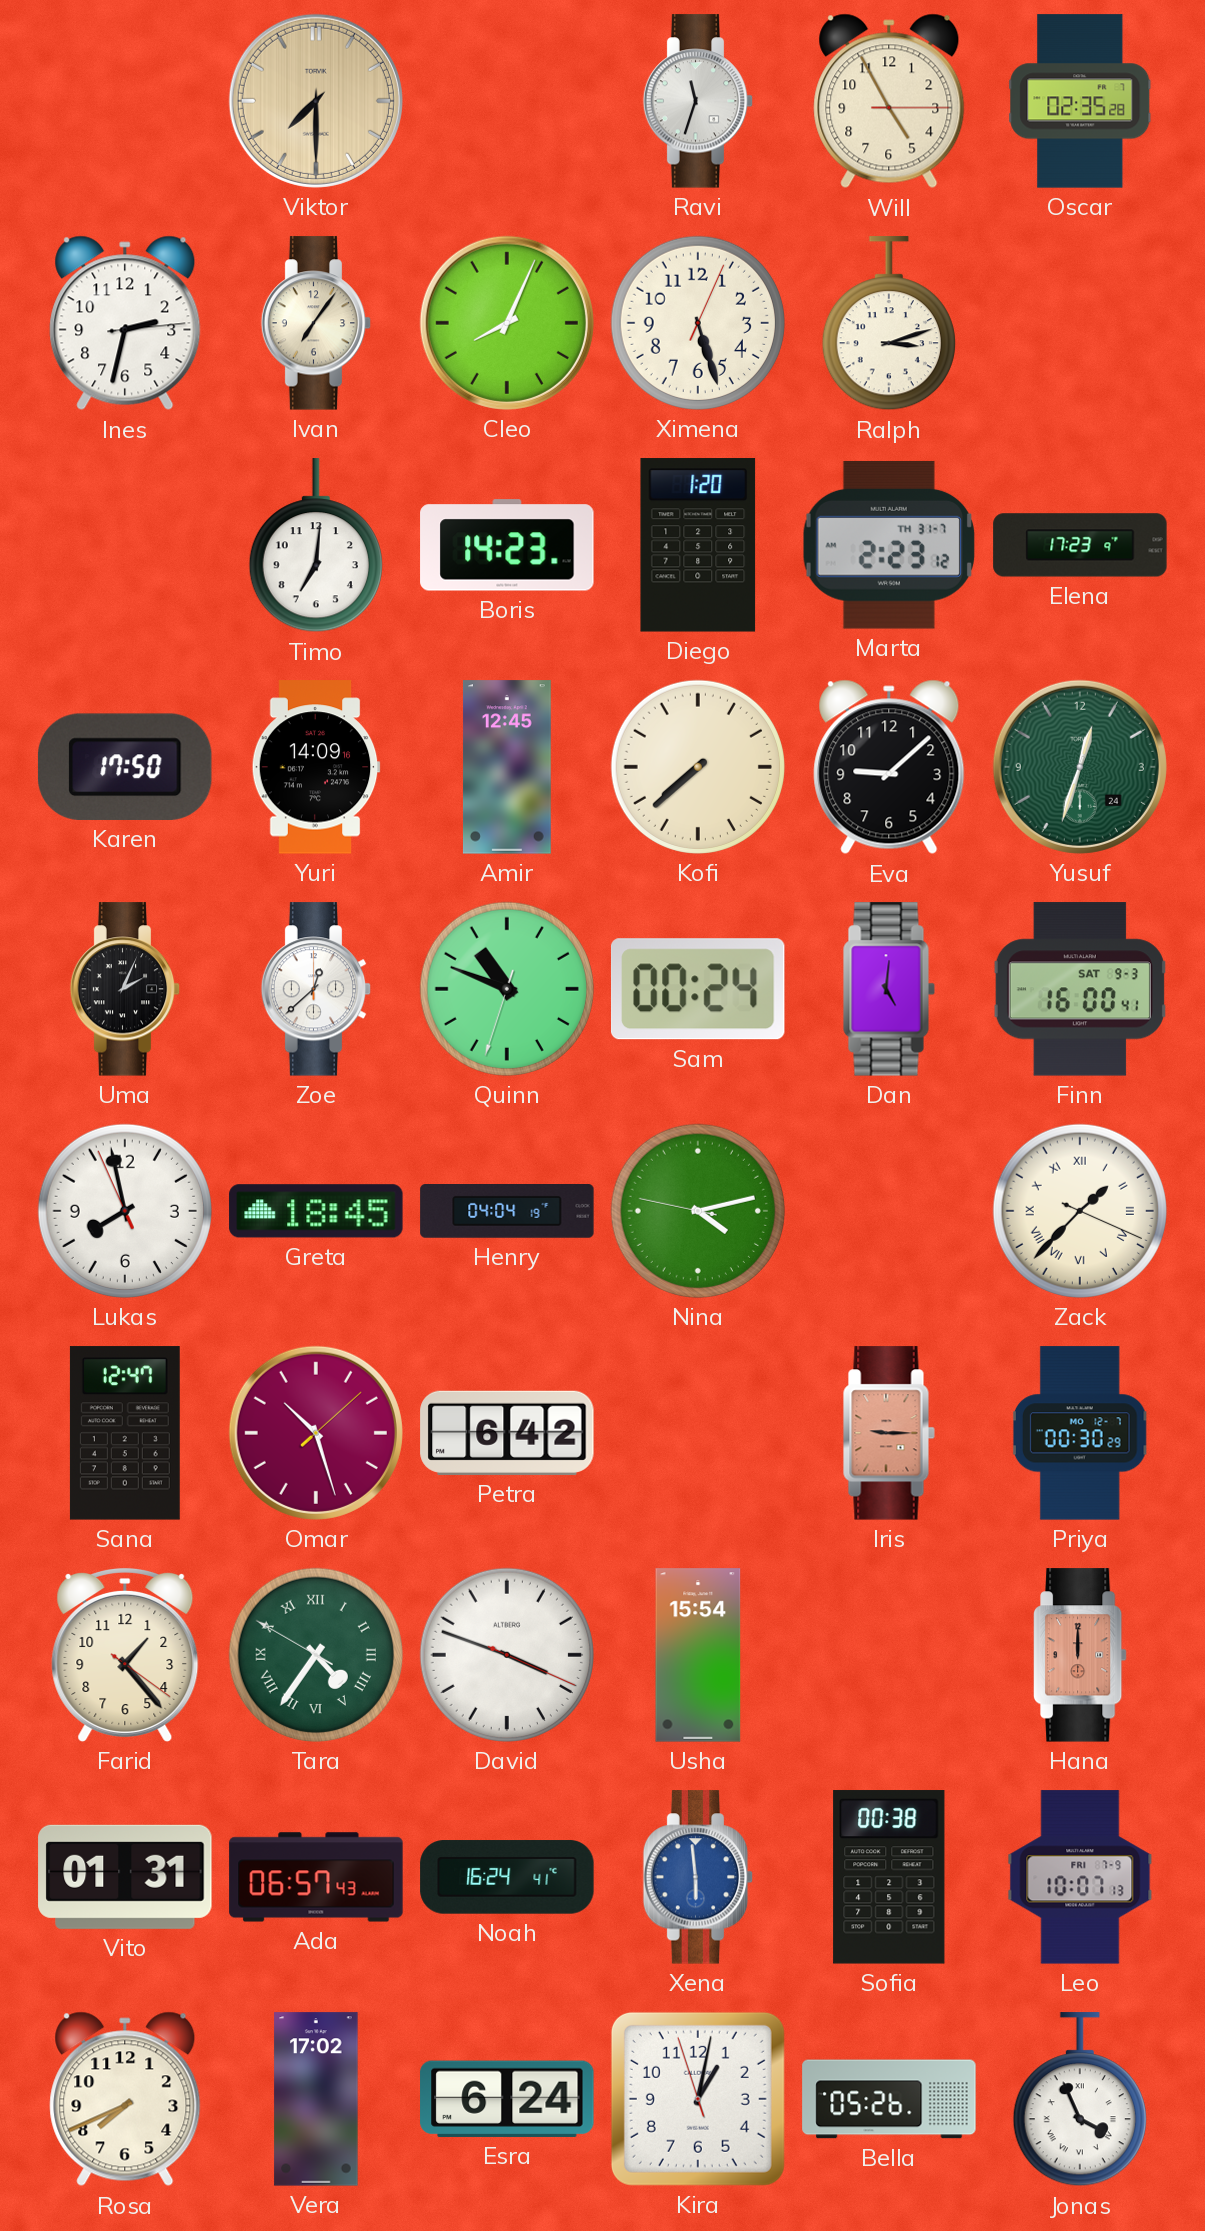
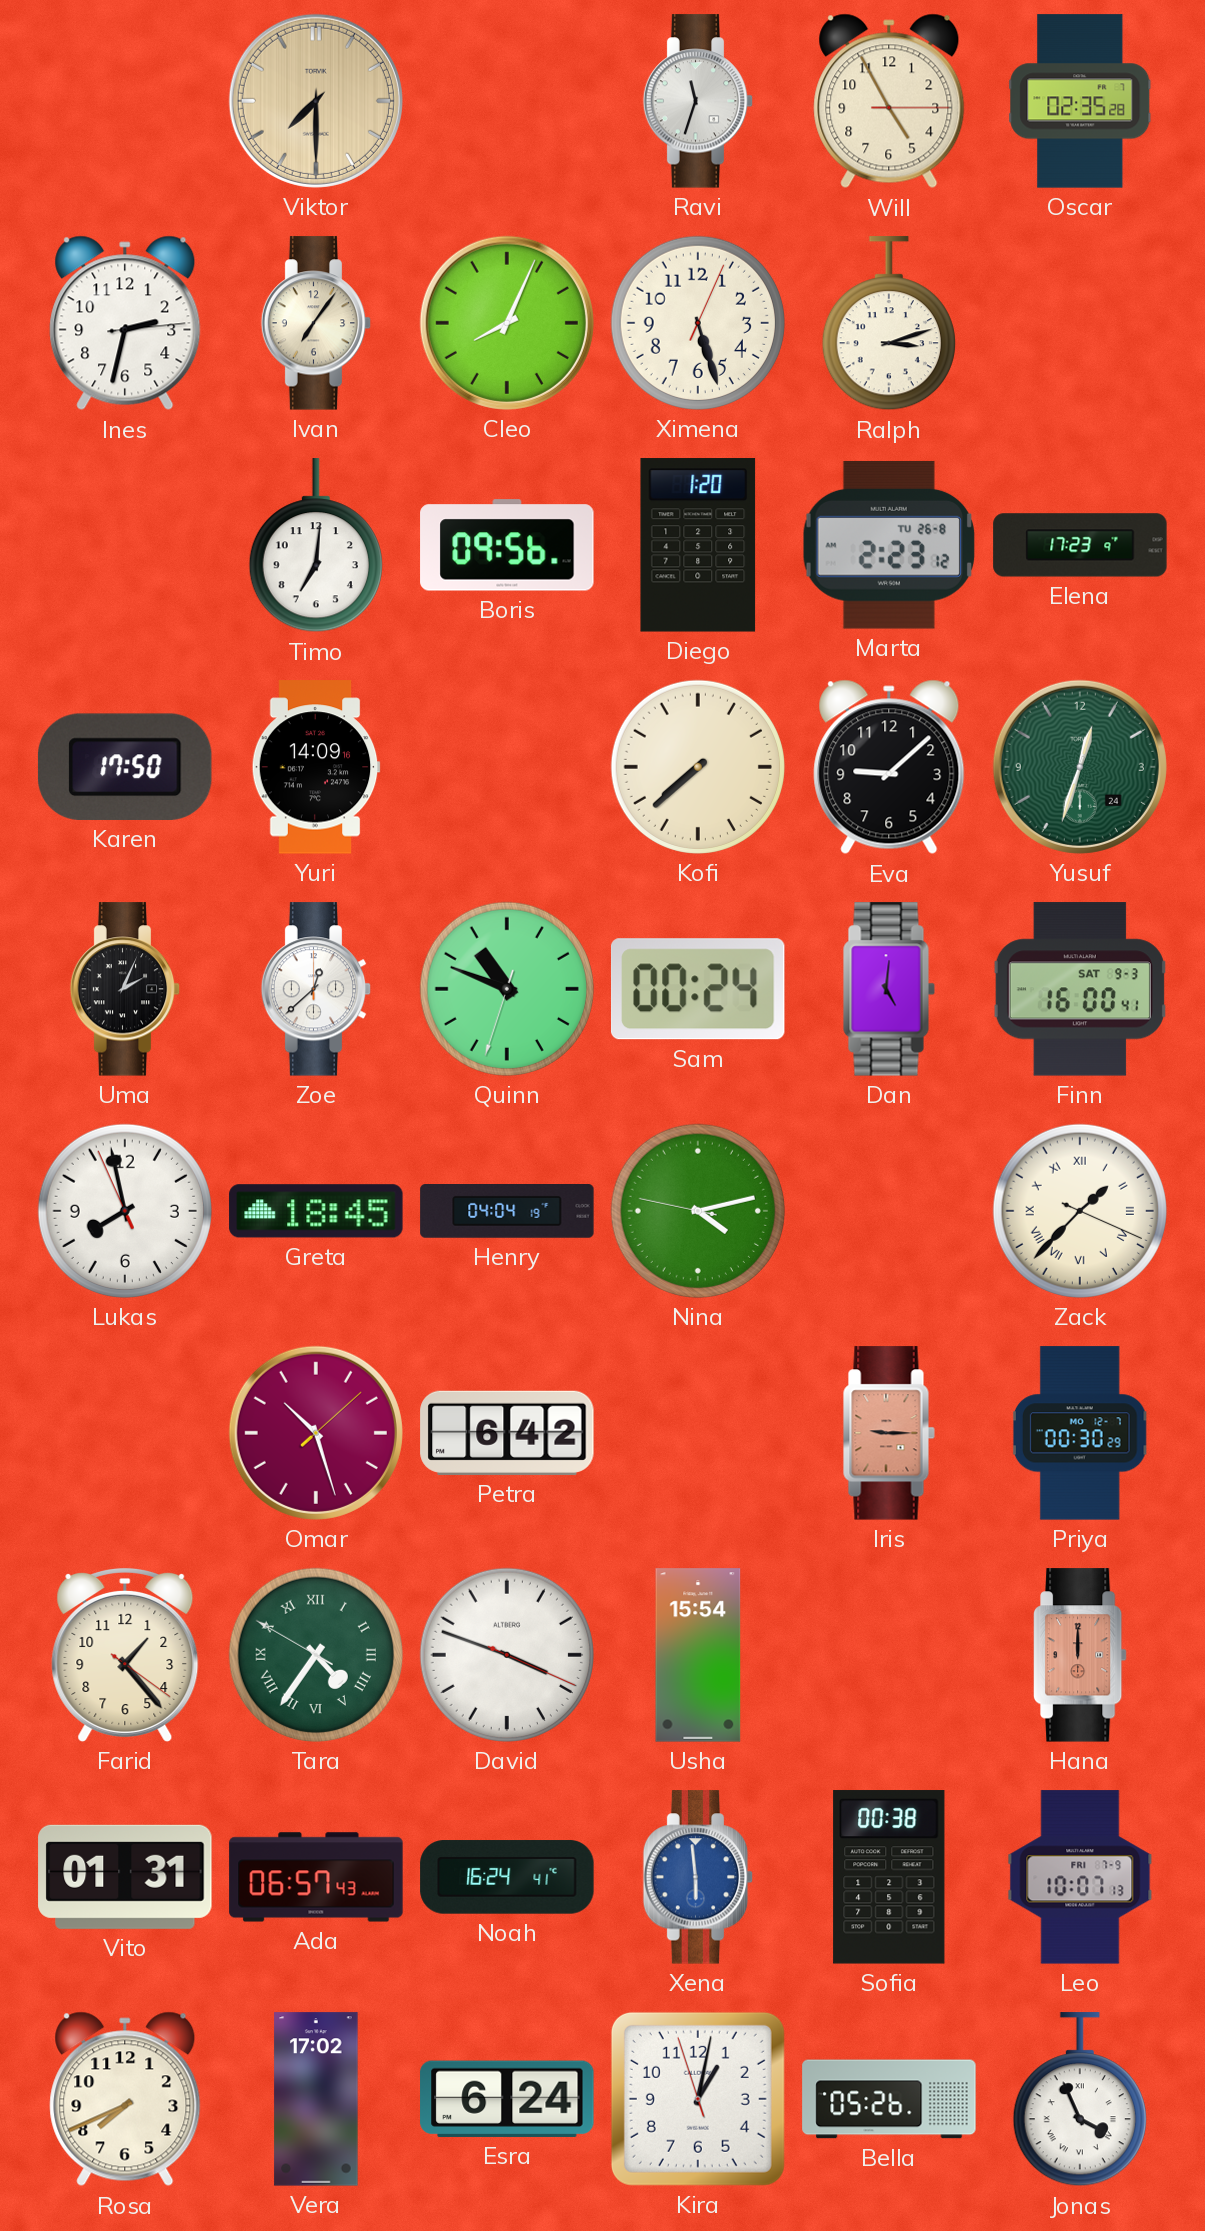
Boris: 14:23 -> 09:56
Marta date: TH 31-7 -> TU 26-8
Amir: 12:45 -> none
Sana: 12:47 -> none
